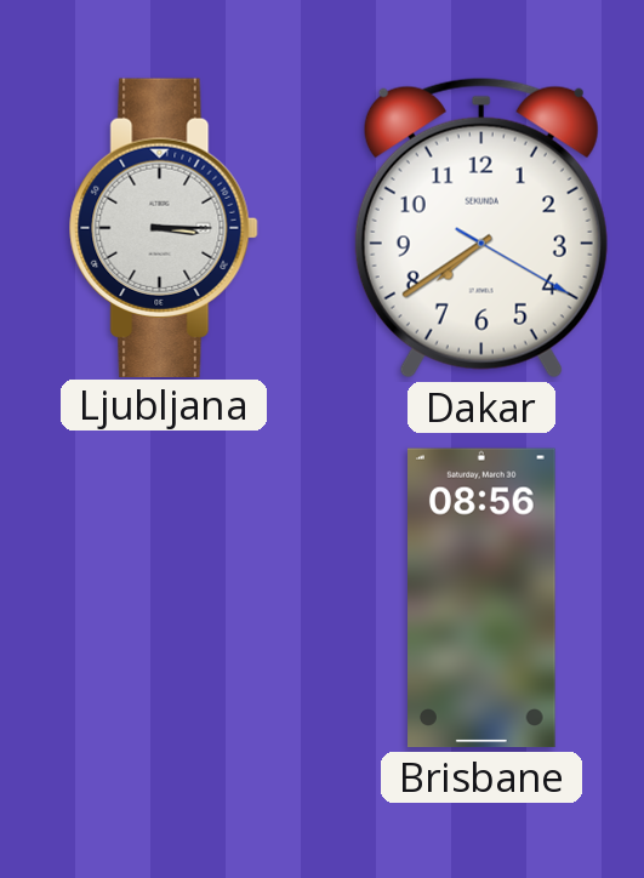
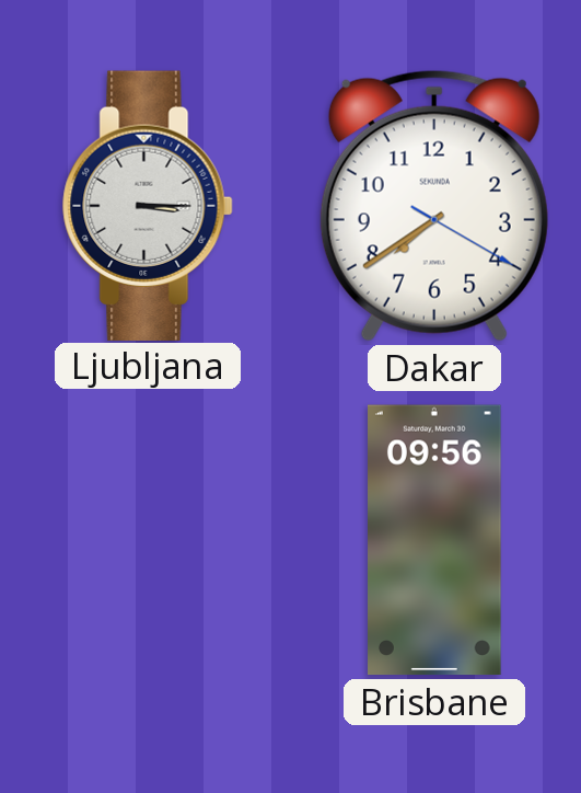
Brisbane: 08:56 -> 09:56
